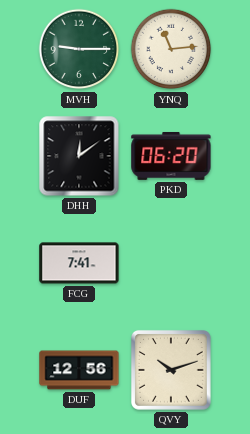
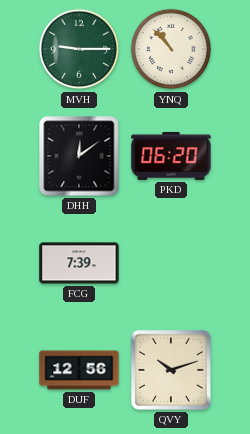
YNQ: 11:14 -> 10:53
FCG: 7:41 -> 7:39
